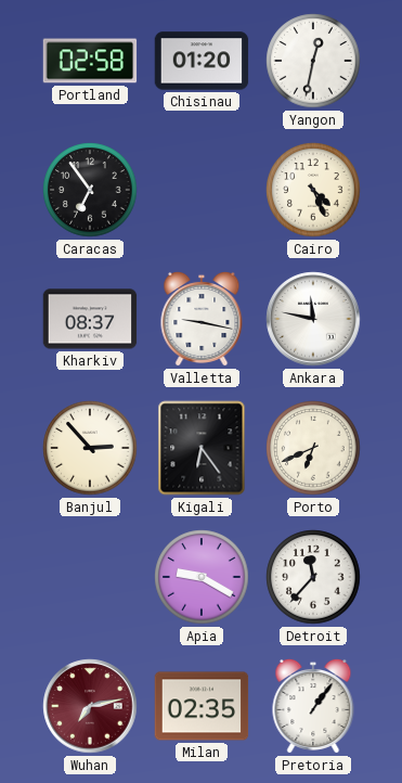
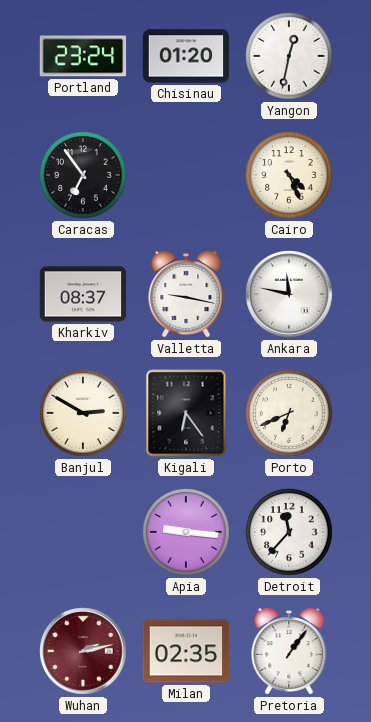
Portland: 02:58 -> 23:24
Banjul: 2:53 -> 2:50
Apia: 9:20 -> 9:16
Wuhan: 7:13 -> 2:13
